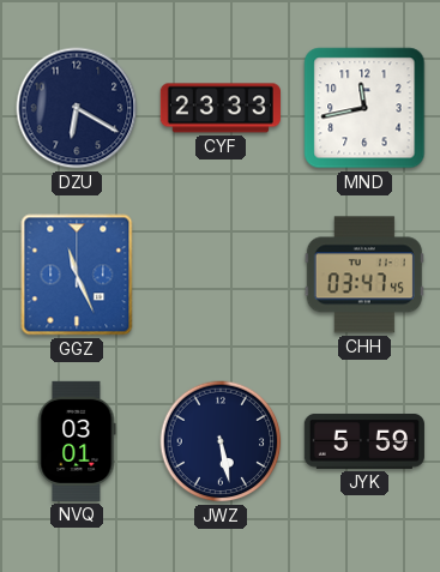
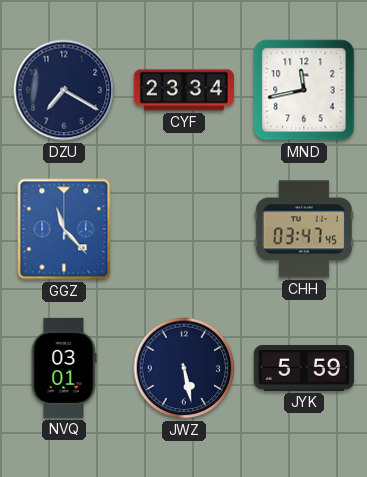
DZU: 6:20 -> 7:20
CYF: 23:33 -> 23:34
GGZ: 11:26 -> 11:23
